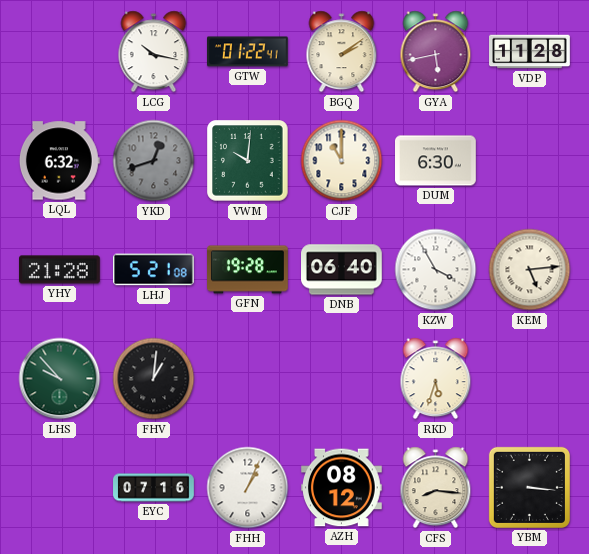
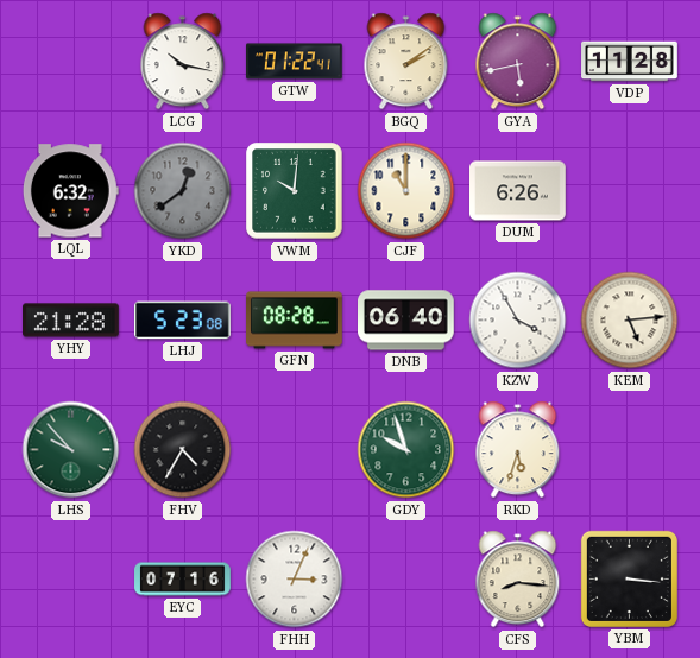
YKD: 12:42 -> 12:39
DUM: 6:30 -> 6:26
LHJ: 5:21 -> 5:23
GFN: 19:28 -> 08:28
FHV: 1:01 -> 4:35
GDY: none -> 9:57
FHH: 1:04 -> 3:04
AZH: 08:12 -> none
